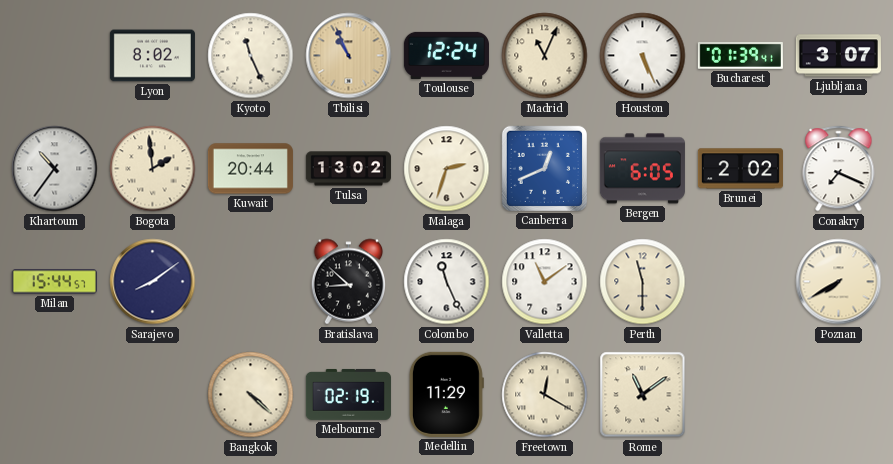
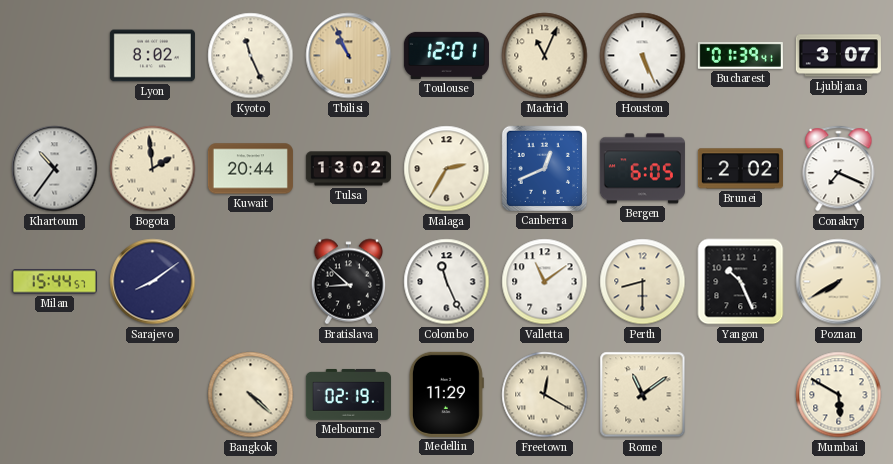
Toulouse: 12:24 -> 12:01
Malaga: 2:33 -> 2:35
Perth: 11:30 -> 8:30
Yangon: none -> 10:26
Mumbai: none -> 5:50
